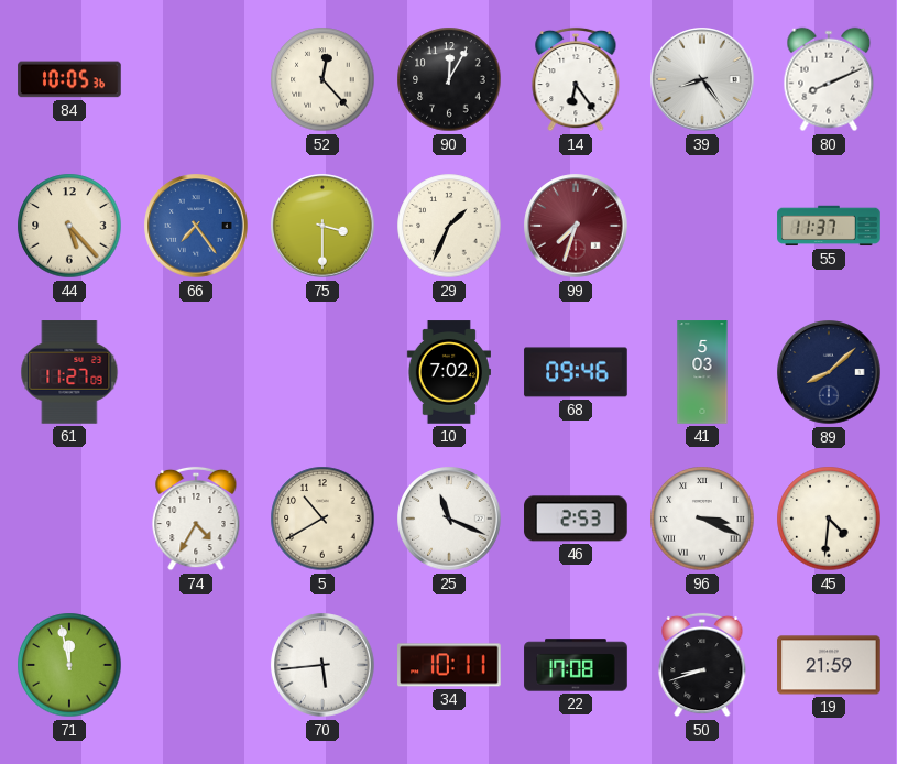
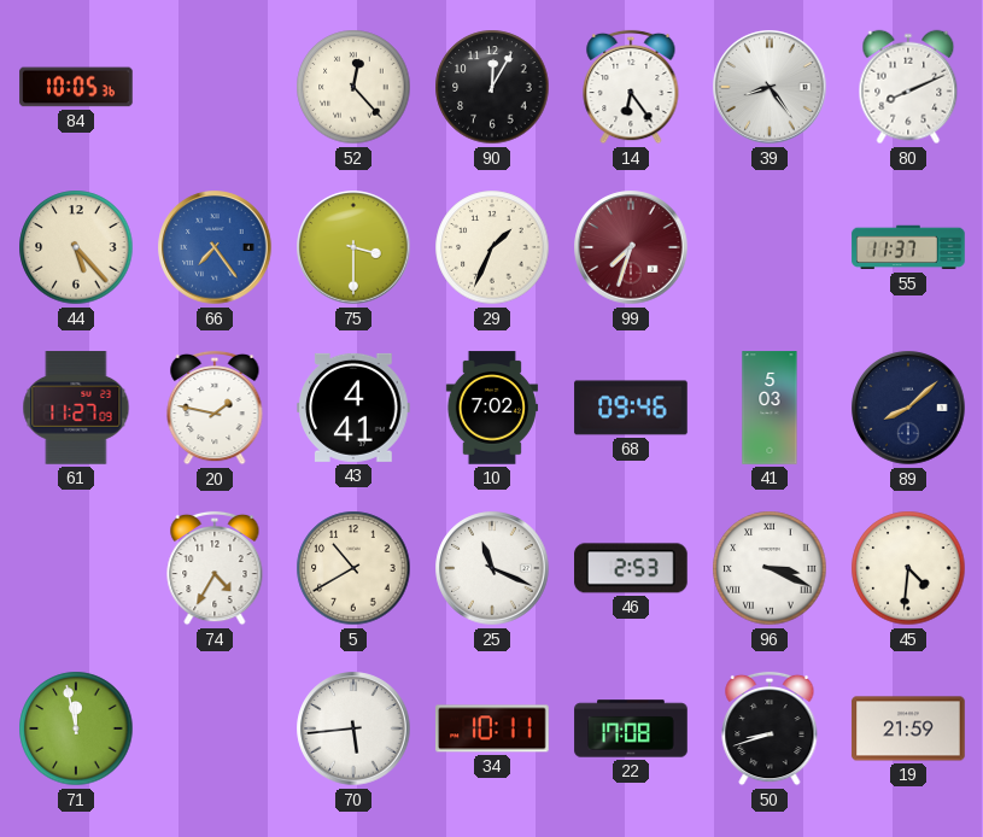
20: none -> 1:47
43: none -> 4:41
